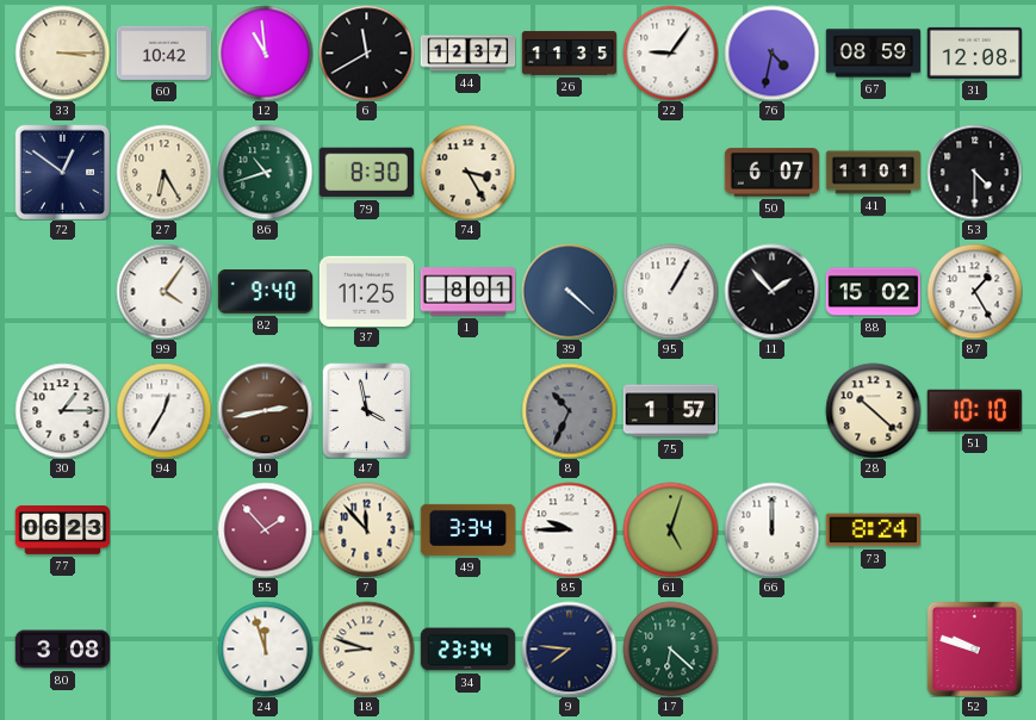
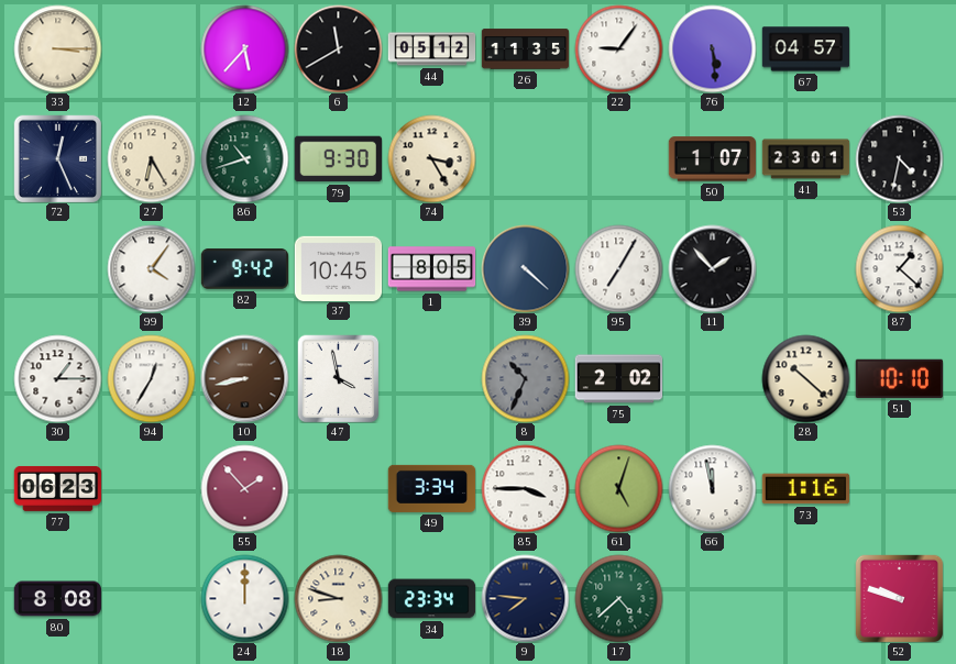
60: 10:42 -> none
12: 10:59 -> 5:37
44: 12:37 -> 05:12
76: 4:32 -> 5:29
67: 08:59 -> 04:57
31: 12:08 -> none
72: 12:51 -> 12:26
79: 8:30 -> 9:30
50: 6:07 -> 1:07
41: 11:01 -> 23:01
53: 4:30 -> 4:32
82: 9:40 -> 9:42
37: 11:25 -> 10:45
1: 8:01 -> 8:05
95: 1:05 -> 7:05
88: 15:02 -> none
87: 1:25 -> 1:22
10: 2:43 -> 8:43
75: 1:57 -> 2:02
7: 11:53 -> none
85: 9:45 -> 3:45
66: 12:00 -> 11:58
73: 8:24 -> 1:16
80: 3:08 -> 8:08
24: 11:57 -> 12:00
17: 6:22 -> 4:38
